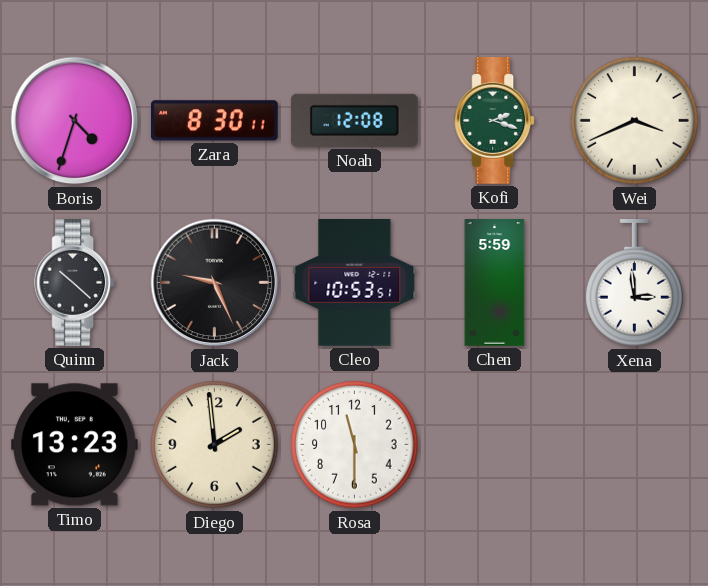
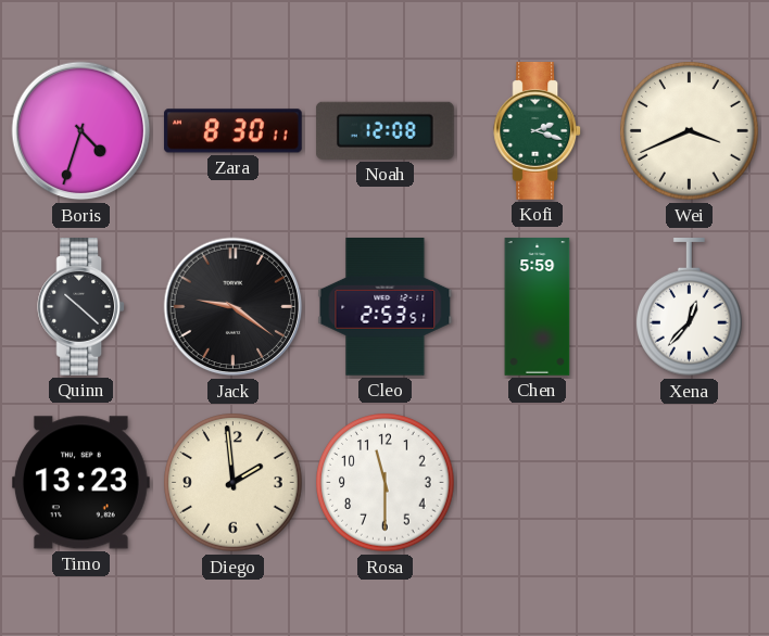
Jack: 9:26 -> 9:21
Cleo: 10:53 -> 2:53
Xena: 2:59 -> 12:37
